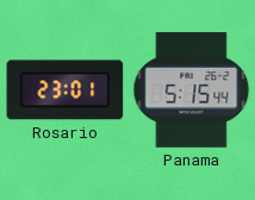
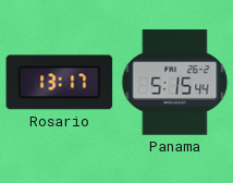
Rosario: 23:01 -> 13:17
